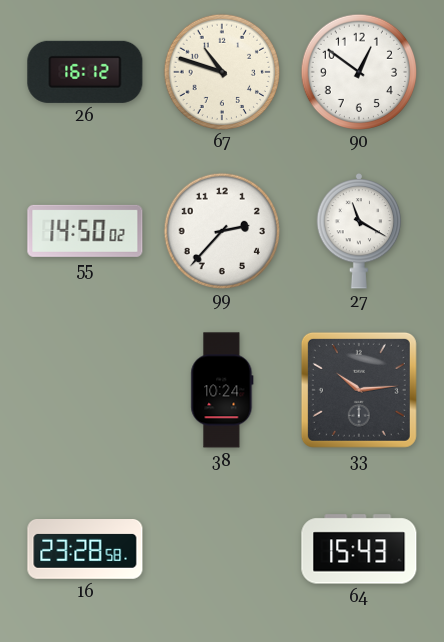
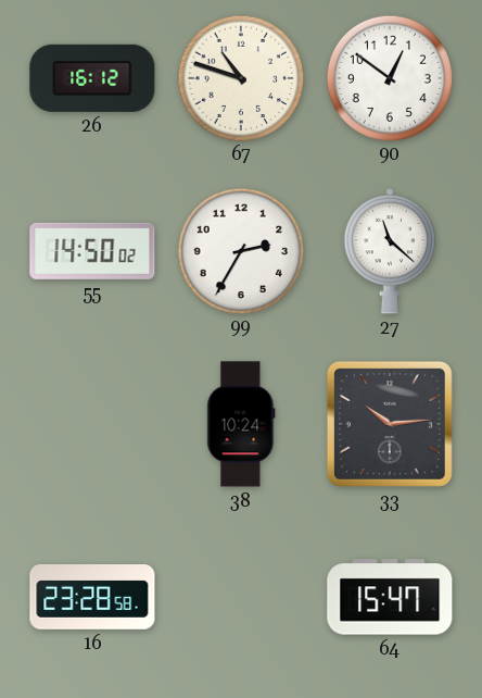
99: 2:37 -> 2:35
27: 11:20 -> 11:22
64: 15:43 -> 15:47
